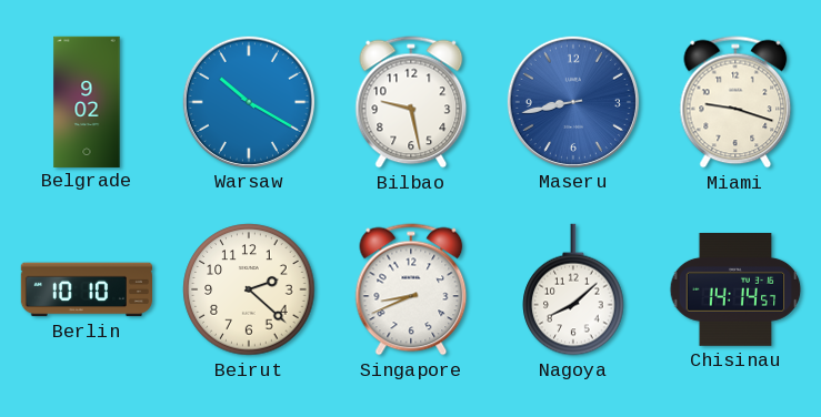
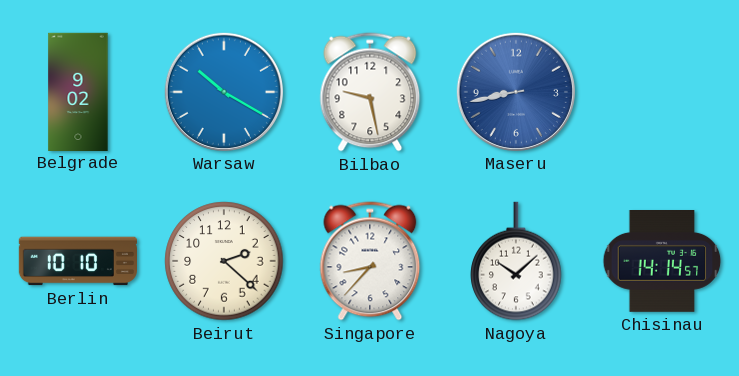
Miami: 9:18 -> none
Singapore: 8:41 -> 8:37
Nagoya: 8:08 -> 10:08
